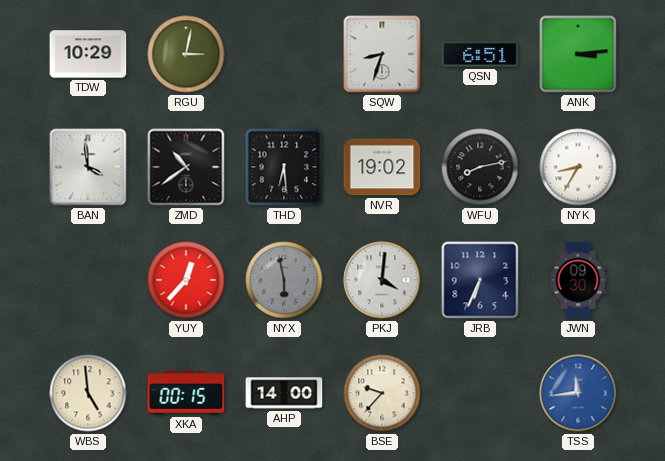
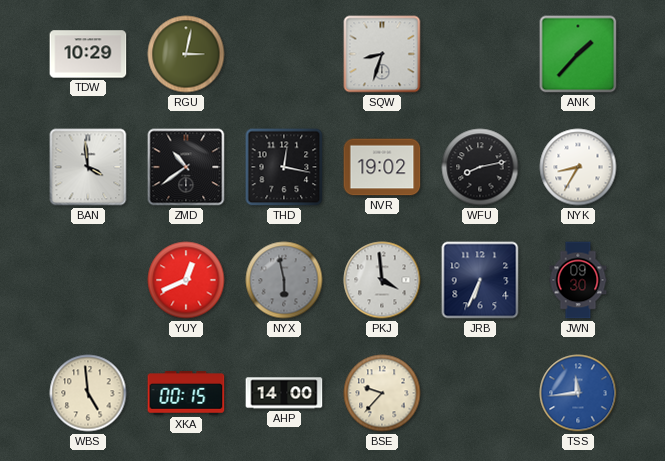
QSN: 6:51 -> none
ANK: 3:14 -> 1:37
THD: 6:29 -> 12:17
YUY: 12:37 -> 12:41
PKJ: 4:01 -> 3:59
